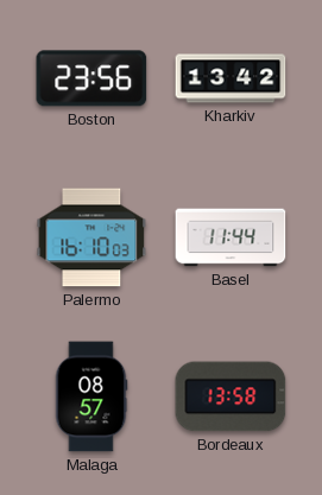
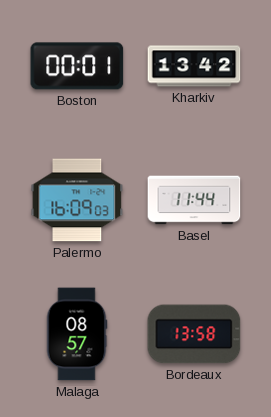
Boston: 23:56 -> 00:01
Palermo: 16:10 -> 16:09
